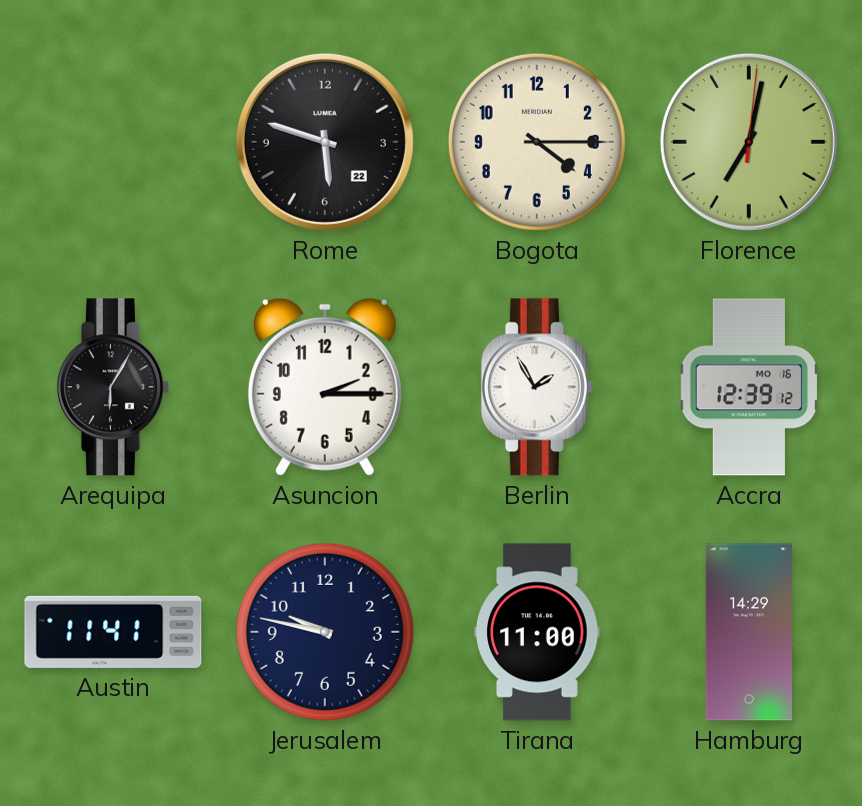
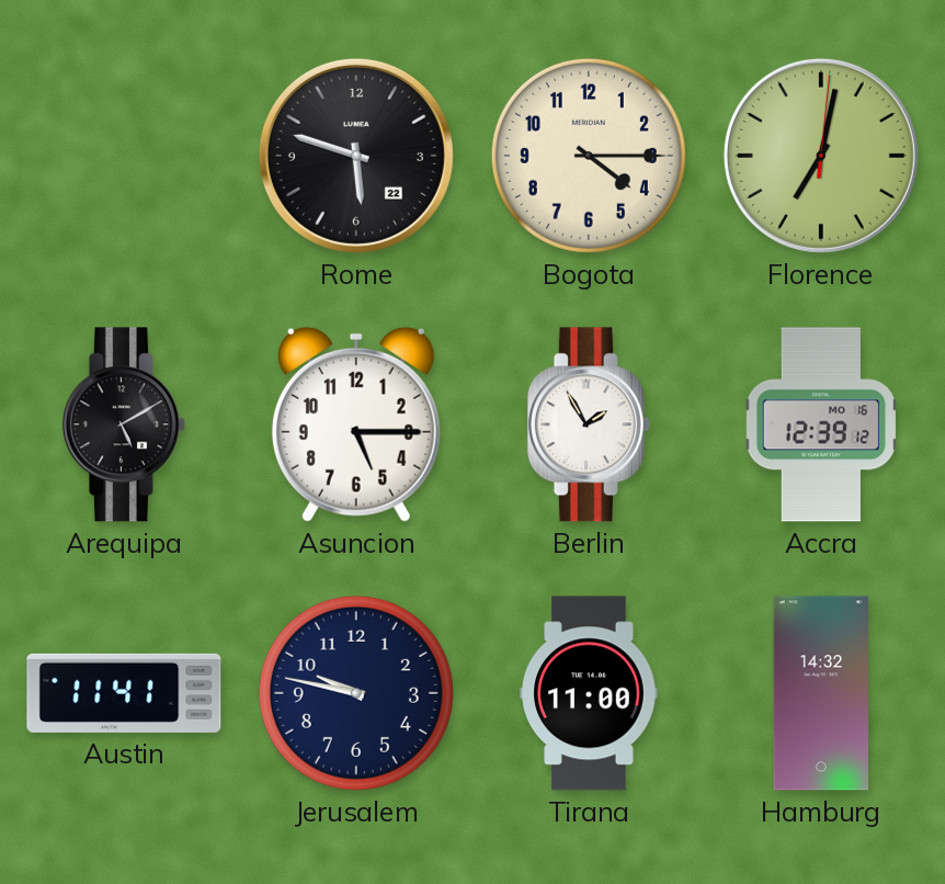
Arequipa: 6:05 -> 5:10
Asuncion: 2:15 -> 5:15
Hamburg: 14:29 -> 14:32
